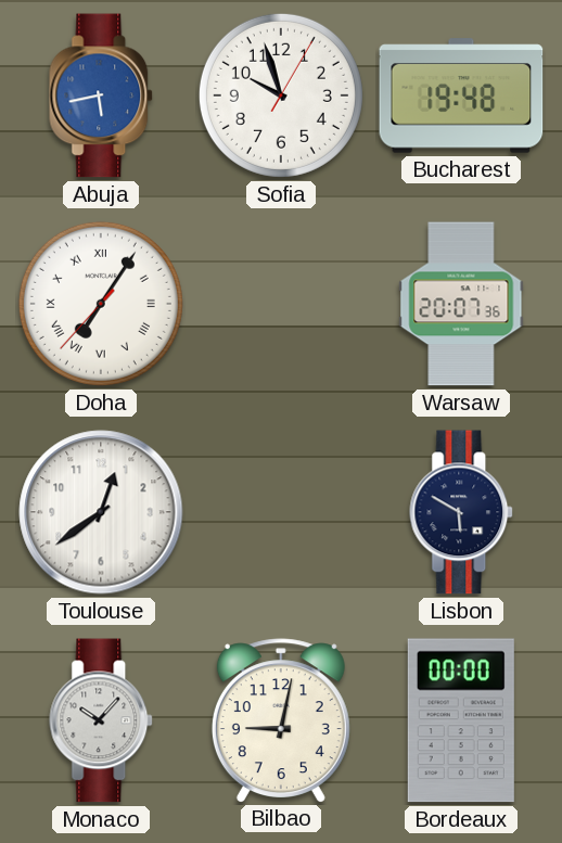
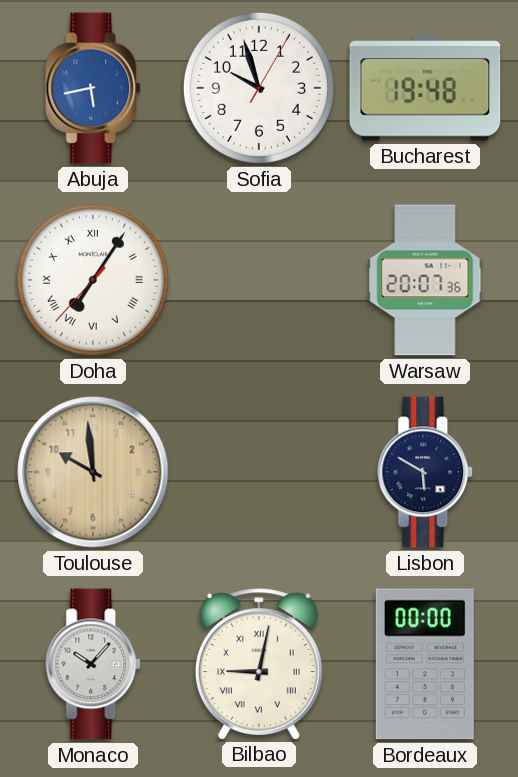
Toulouse: 12:39 -> 9:59
Toulouse dial: white -> champagne
Bilbao numerals: Arabic -> Roman
